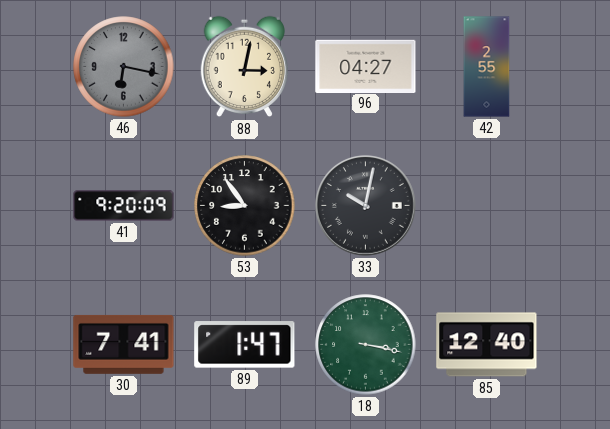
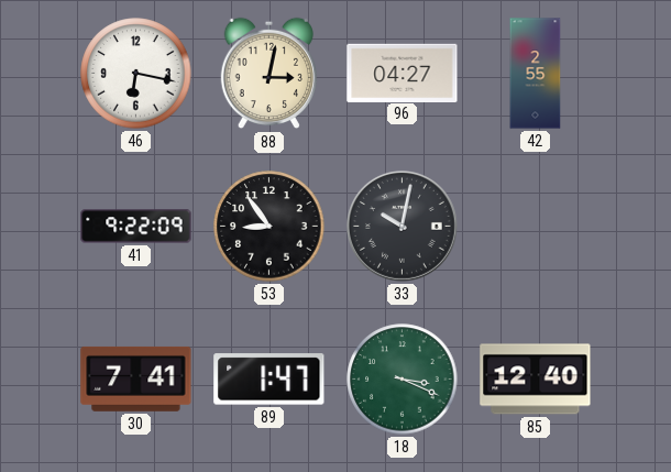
46 dial: grey -> white
41: 9:20 -> 9:22
18: 3:17 -> 3:19
